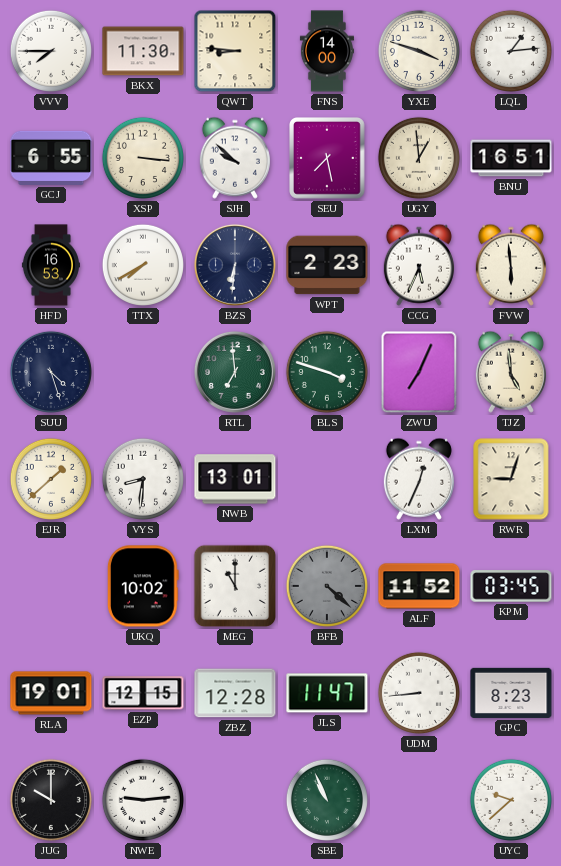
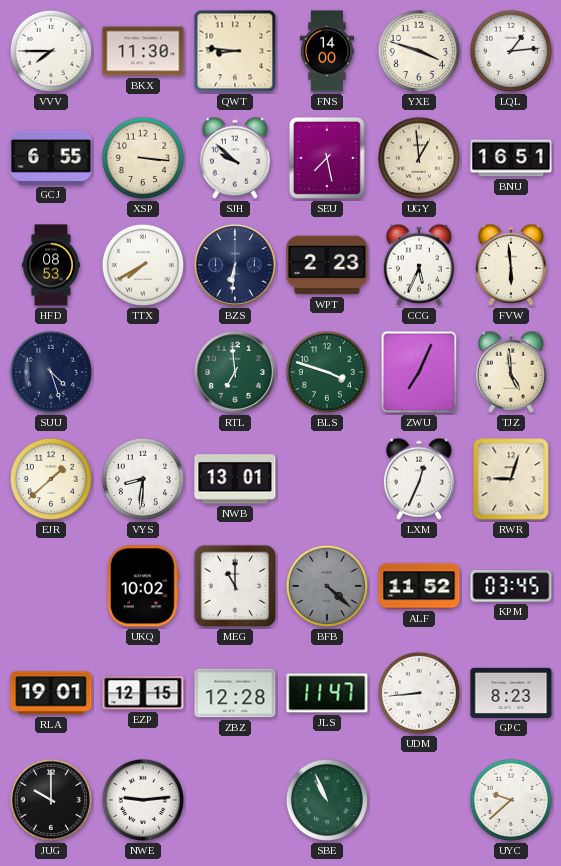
HFD: 16:53 -> 08:53
